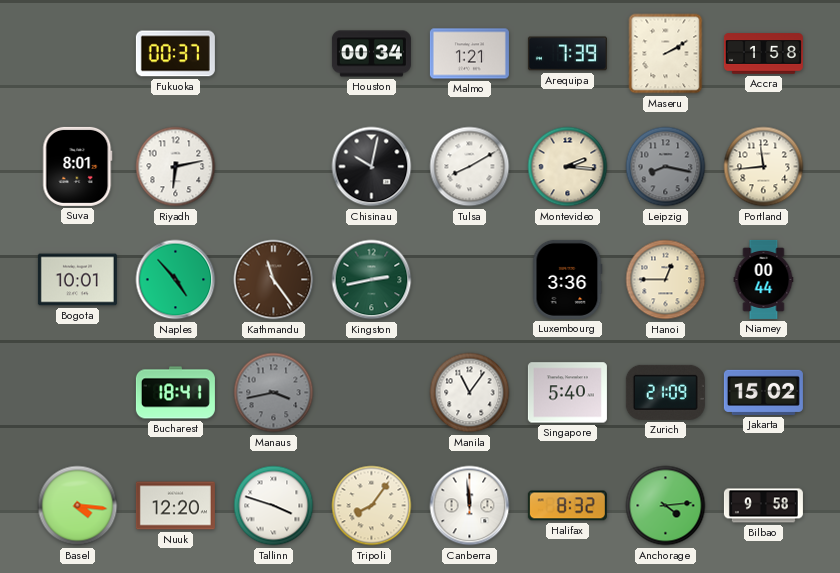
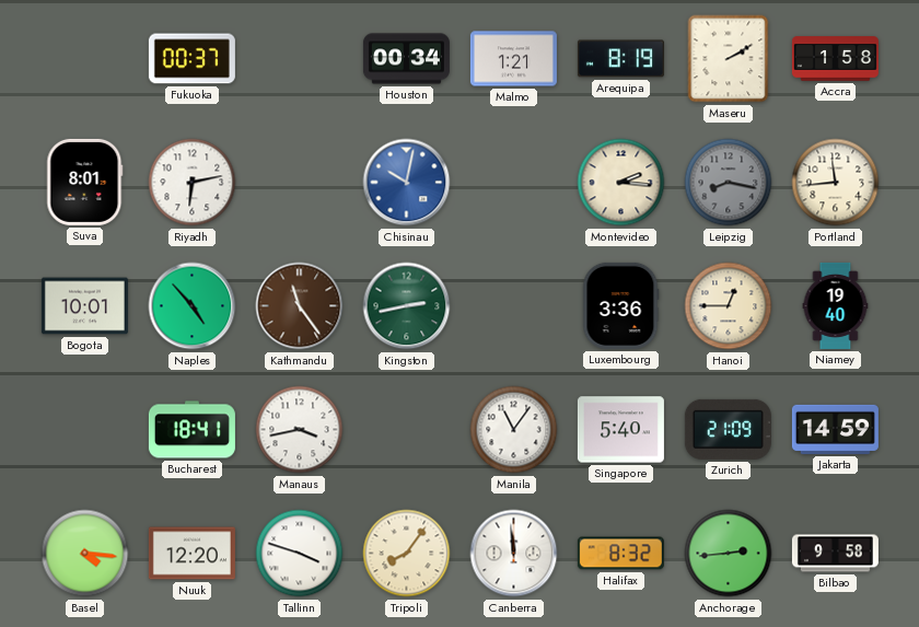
Arequipa: 7:39 -> 8:19
Chisinau dial: black -> blue
Tulsa: 8:10 -> none
Niamey: 00:44 -> 19:40
Manaus dial: grey -> white
Jakarta: 15:02 -> 14:59
Anchorage: 4:14 -> 2:44
